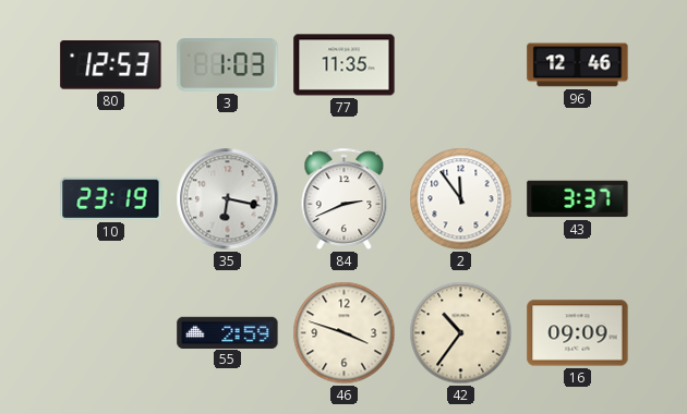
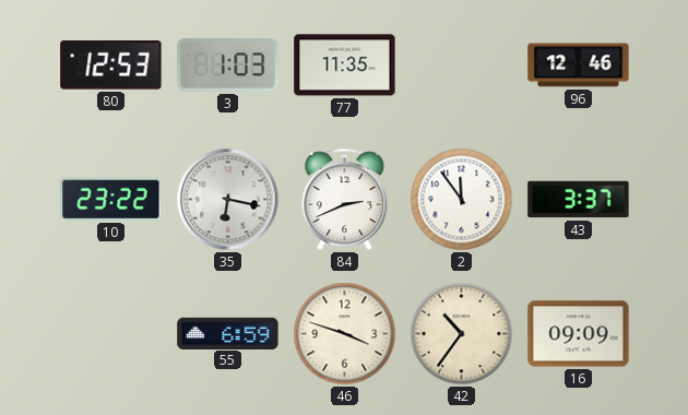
10: 23:19 -> 23:22
55: 2:59 -> 6:59
